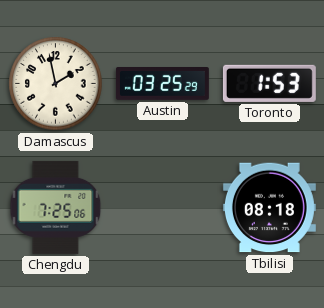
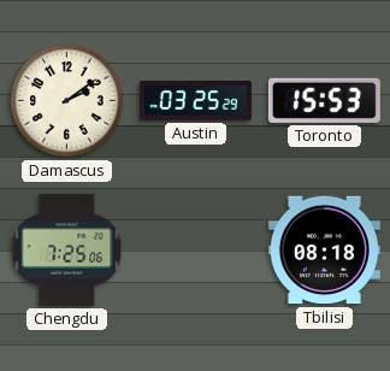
Damascus: 1:58 -> 2:09
Toronto: 1:53 -> 15:53
